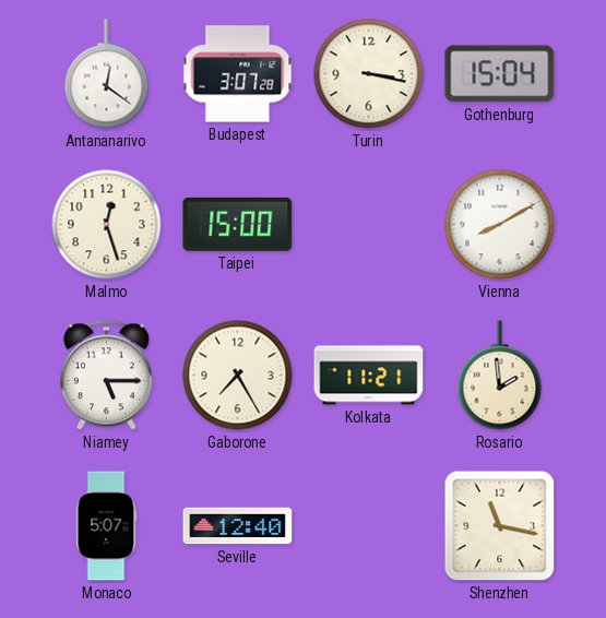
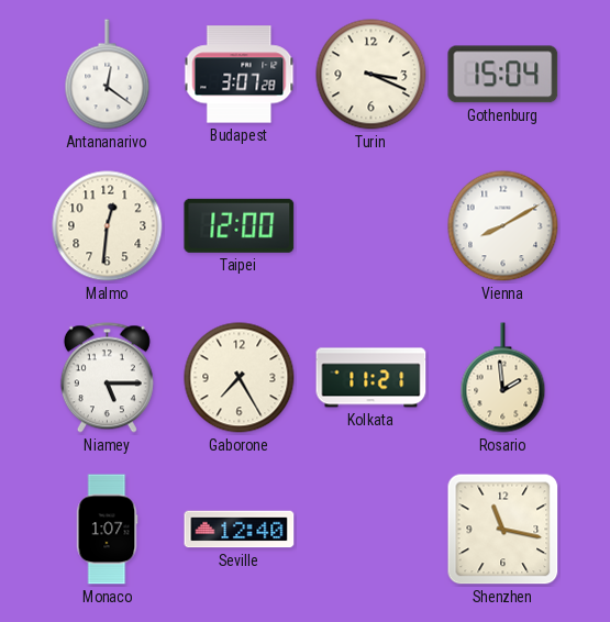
Turin: 3:17 -> 3:19
Malmo: 12:27 -> 12:31
Taipei: 15:00 -> 12:00
Monaco: 5:07 -> 1:07
